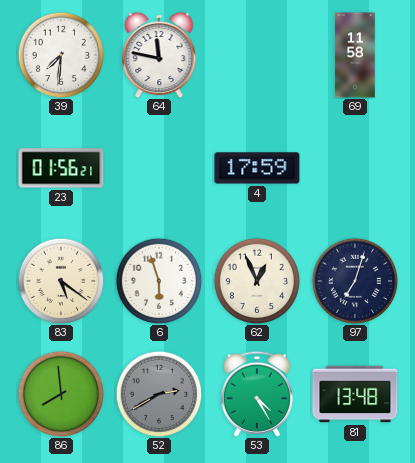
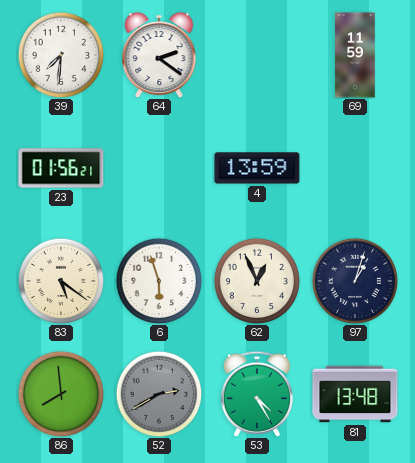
64: 11:47 -> 2:21
69: 11:58 -> 11:59
4: 17:59 -> 13:59
97: 7:03 -> 1:03
